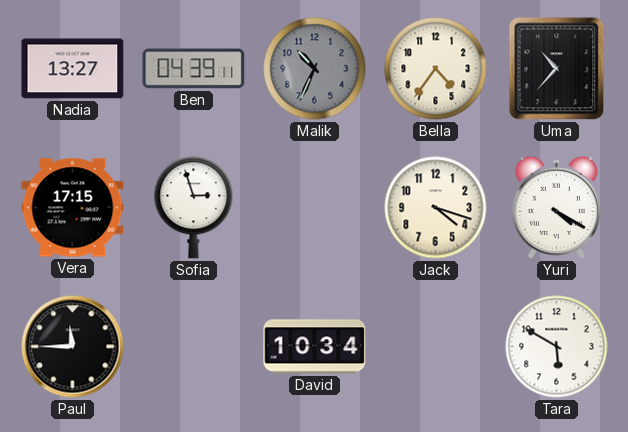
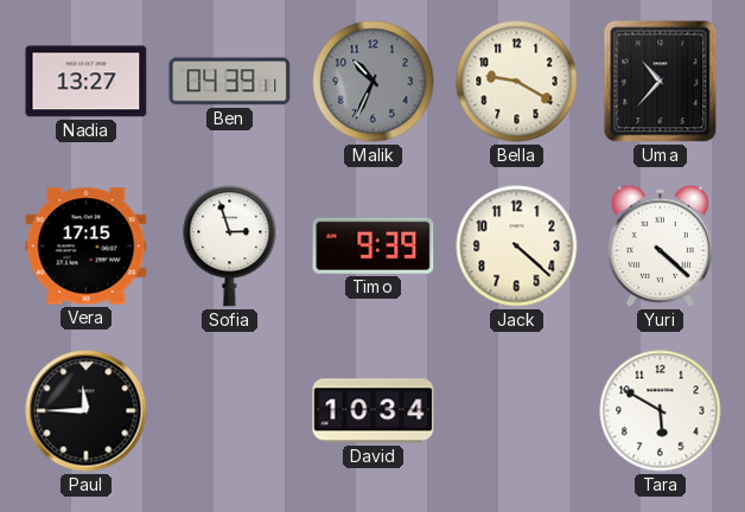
Bella: 4:36 -> 9:20
Timo: none -> 9:39
Jack: 4:18 -> 4:22
Yuri: 4:20 -> 4:22
